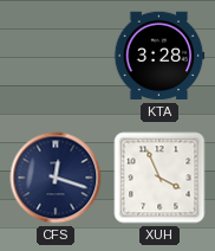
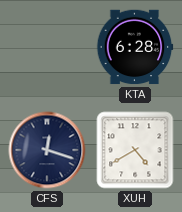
KTA: 3:28 -> 6:28
XUH: 3:56 -> 4:40
